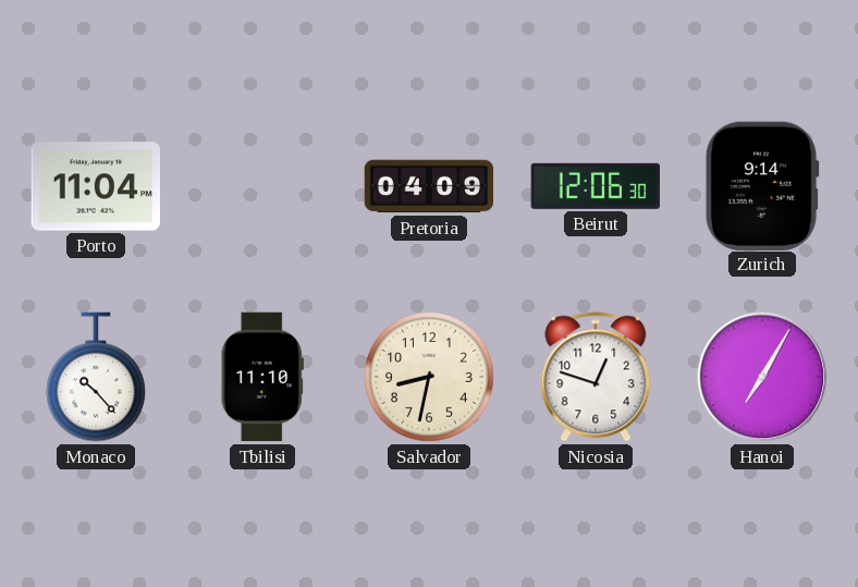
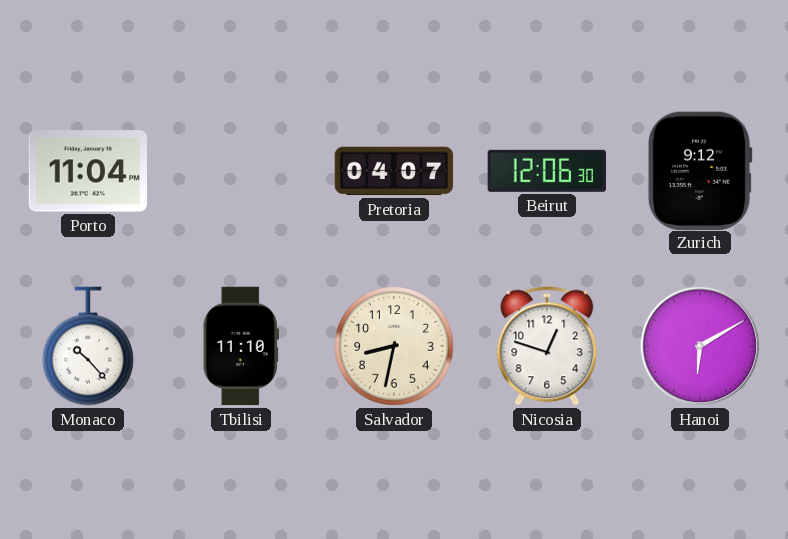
Pretoria: 04:09 -> 04:07
Zurich: 9:14 -> 9:12
Hanoi: 7:05 -> 6:10
